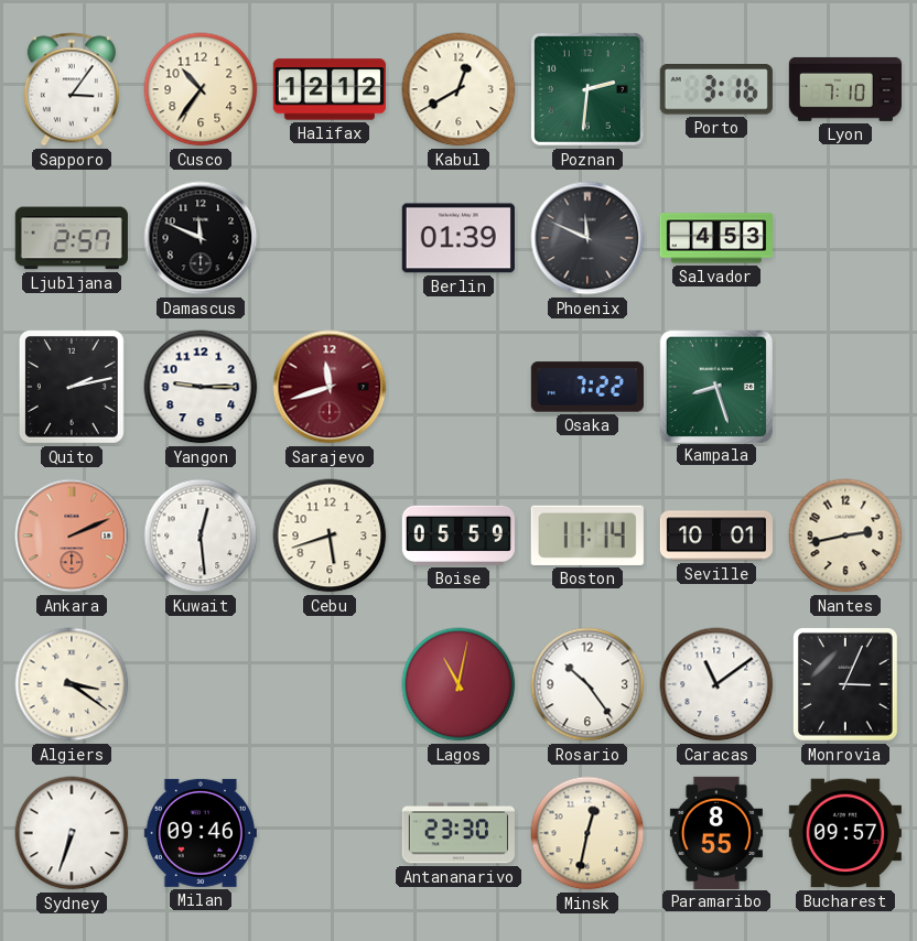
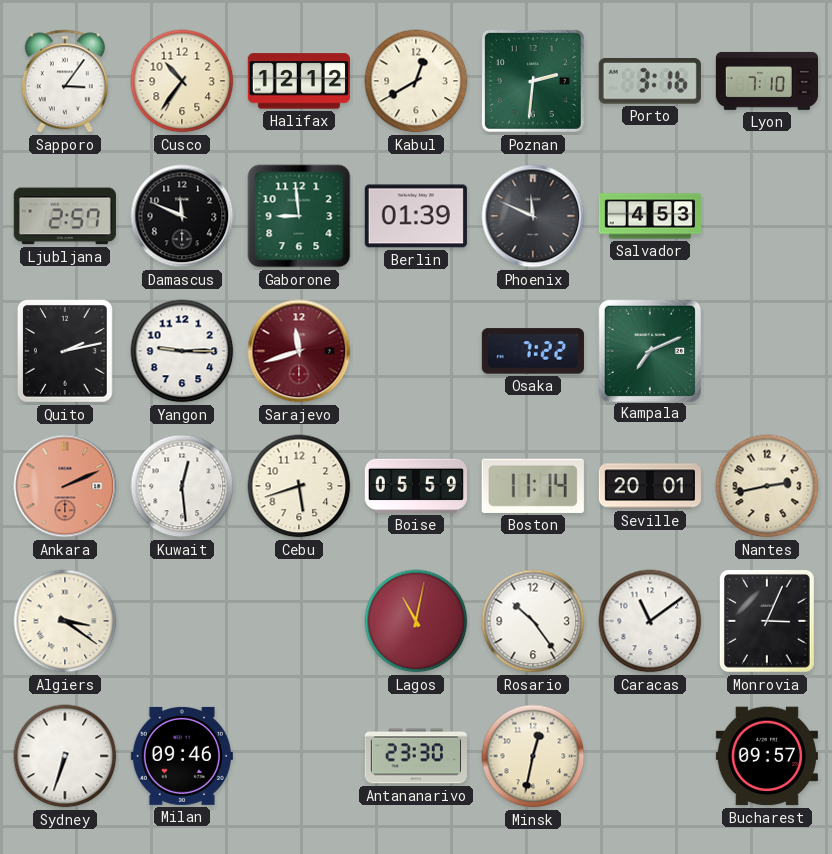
Gaborone: none -> 8:59
Kampala: 8:27 -> 7:11
Seville: 10:01 -> 20:01
Paramaribo: 8:55 -> none
